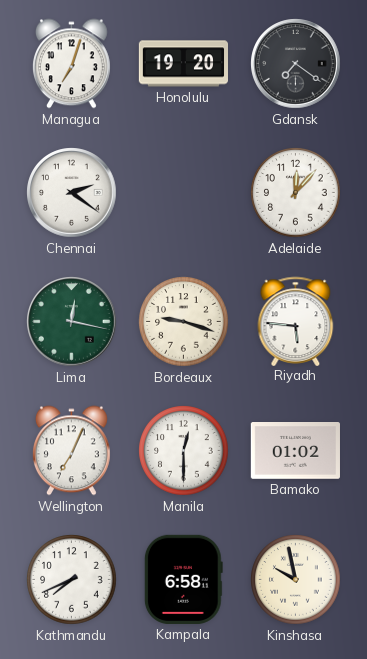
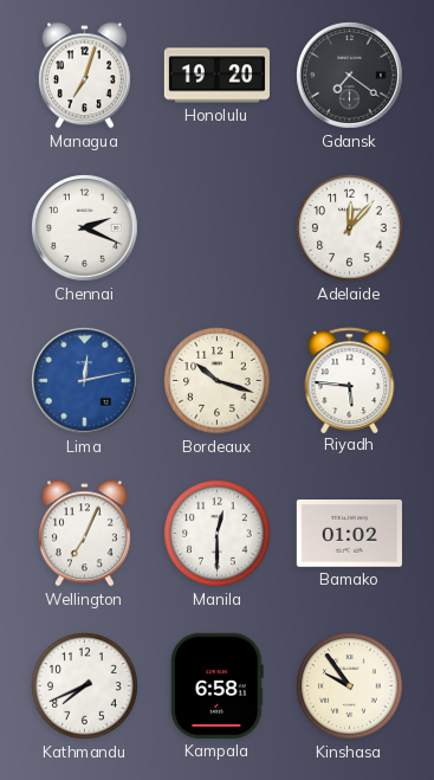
Chennai: 2:21 -> 2:19
Lima: 12:17 -> 12:13
Lima dial: green -> blue
Bordeaux: 9:18 -> 10:18
Kinshasa: 9:58 -> 9:54
